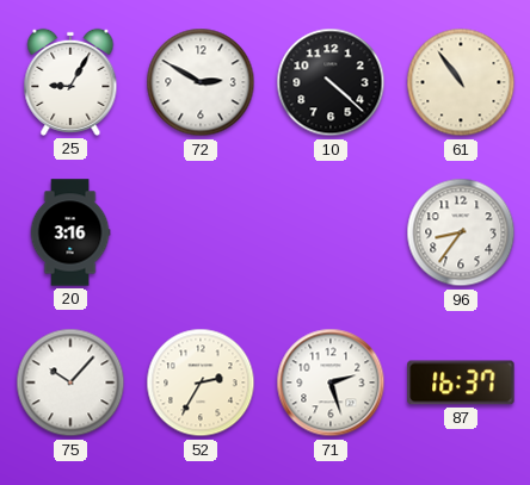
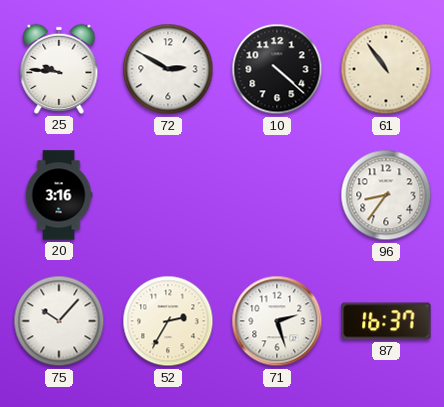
25: 9:05 -> 9:46
